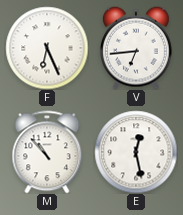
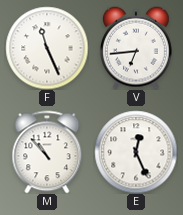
F: 6:26 -> 11:26
E: 12:28 -> 12:26
